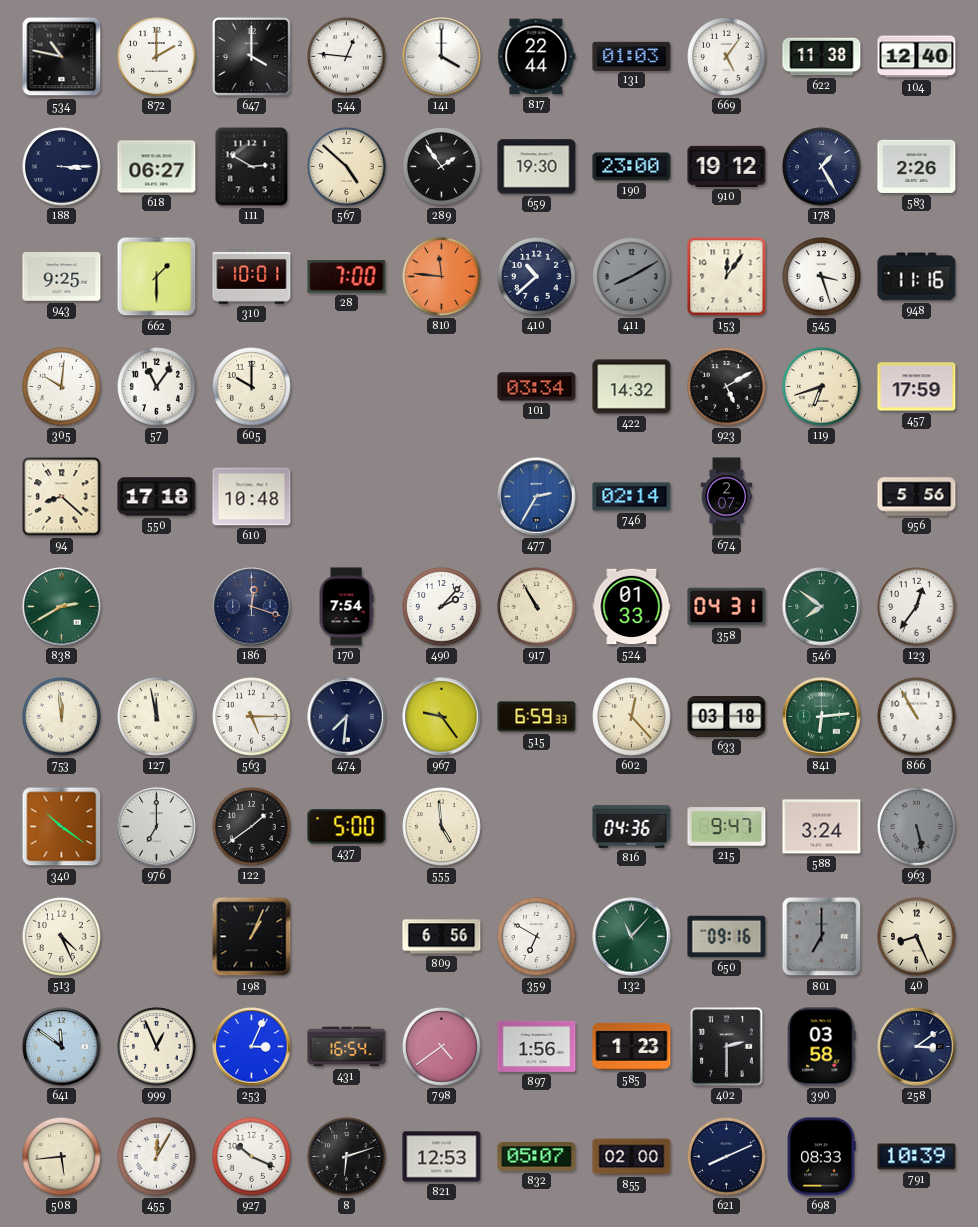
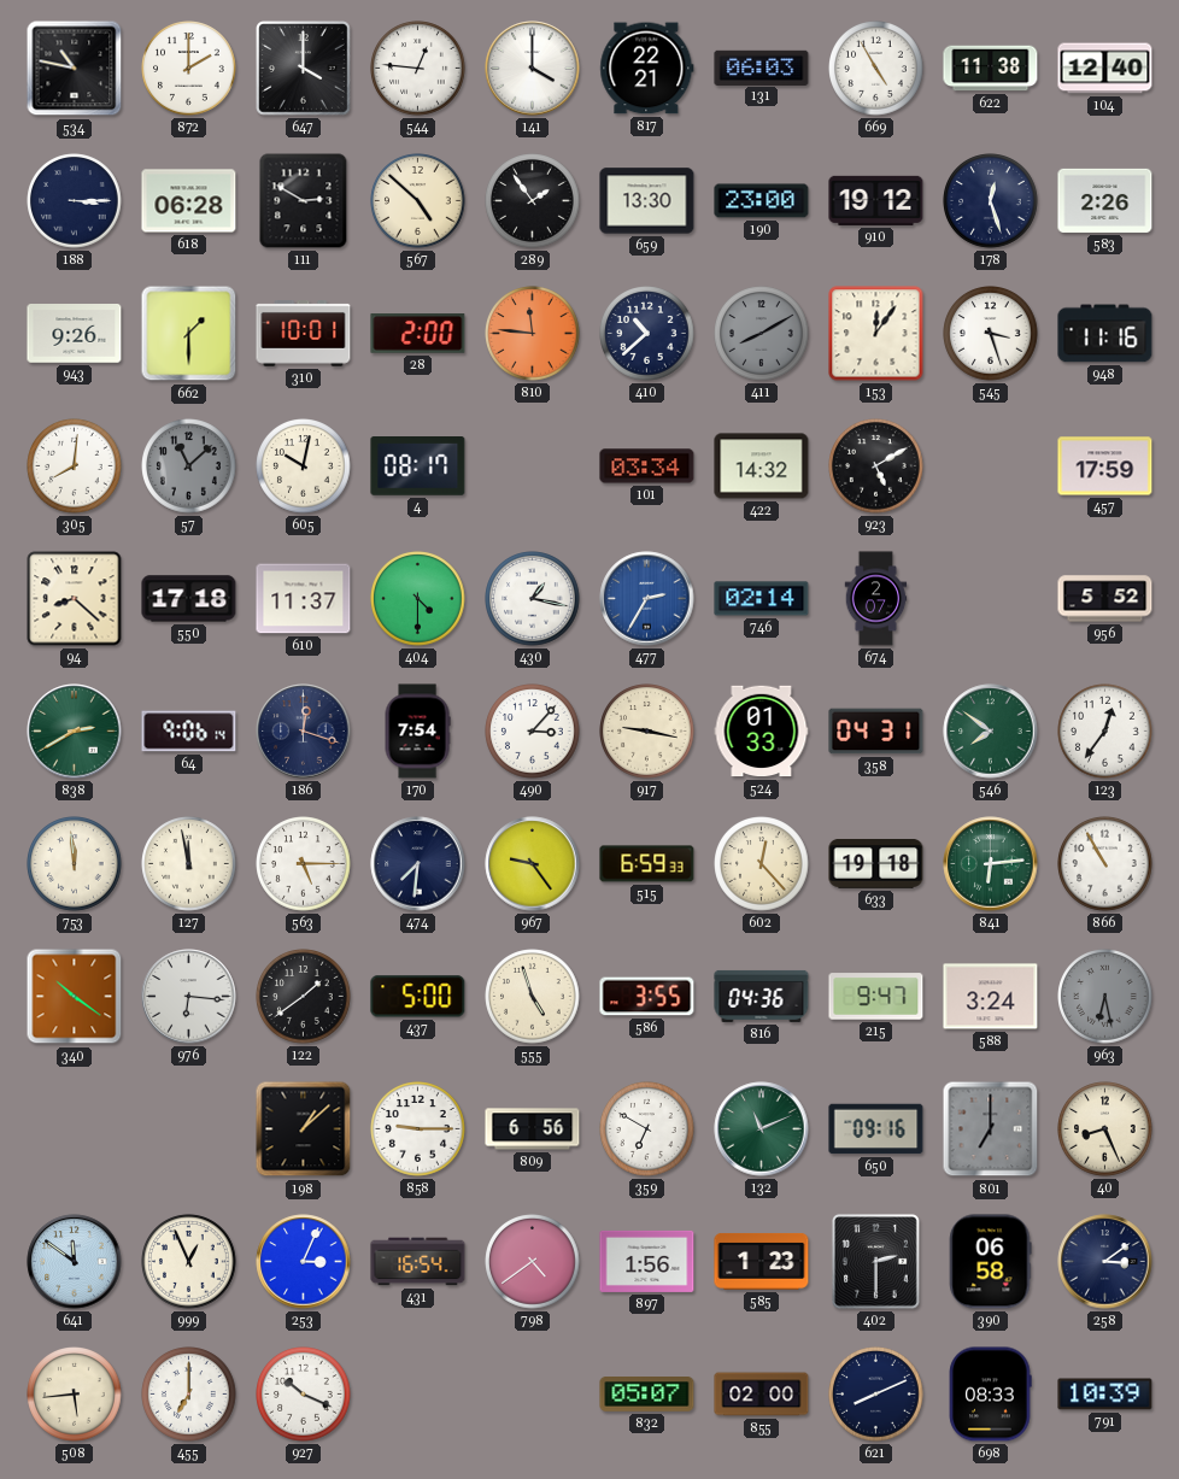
817: 22:44 -> 22:21
131: 01:03 -> 06:03
669: 5:06 -> 4:55
618: 06:27 -> 06:28
659: 19:30 -> 13:30
178: 1:25 -> 12:27
943: 9:25 -> 9:26
28: 7:00 -> 2:00
305: 10:01 -> 8:01
57: 11:06 -> 11:08
57 dial: white -> grey
605: 10:00 -> 10:02
4: none -> 08:17
119: 6:42 -> none
610: 10:48 -> 11:37
404: none -> 4:30
430: none -> 1:17
956: 5:56 -> 5:52
64: none -> 9:06
490: 2:07 -> 3:07
917: 10:55 -> 9:17
633: 03:18 -> 19:18
976: 7:00 -> 6:16
555: 4:59 -> 4:57
586: none -> 3:55
963: 5:28 -> 6:28
513: 4:26 -> none
198: 1:04 -> 1:08
858: none -> 9:15
132: 11:07 -> 11:11
390: 03:58 -> 06:58
455: 12:05 -> 7:00
8: 6:12 -> none
821: 12:53 -> none
